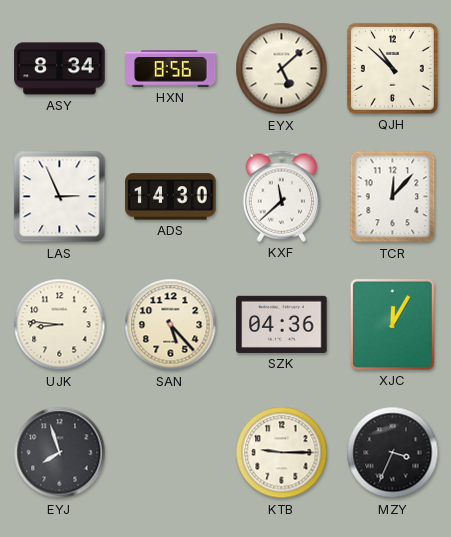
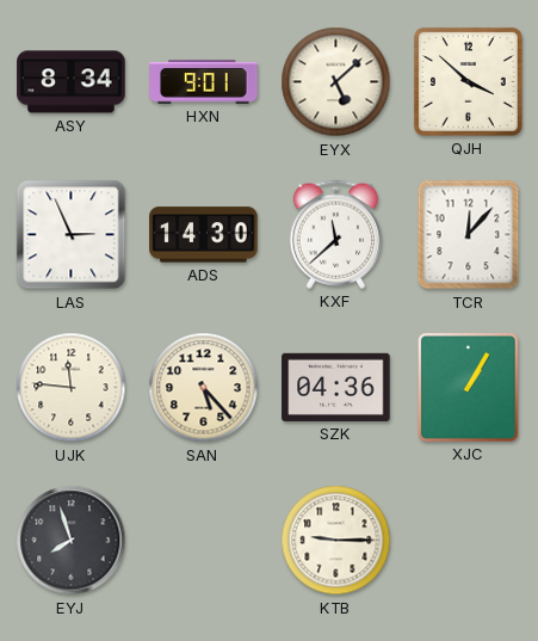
HXN: 8:56 -> 9:01
QJH: 10:52 -> 3:52
UJK: 8:46 -> 11:46
XJC: 12:05 -> 1:05
MZY: 3:34 -> none
